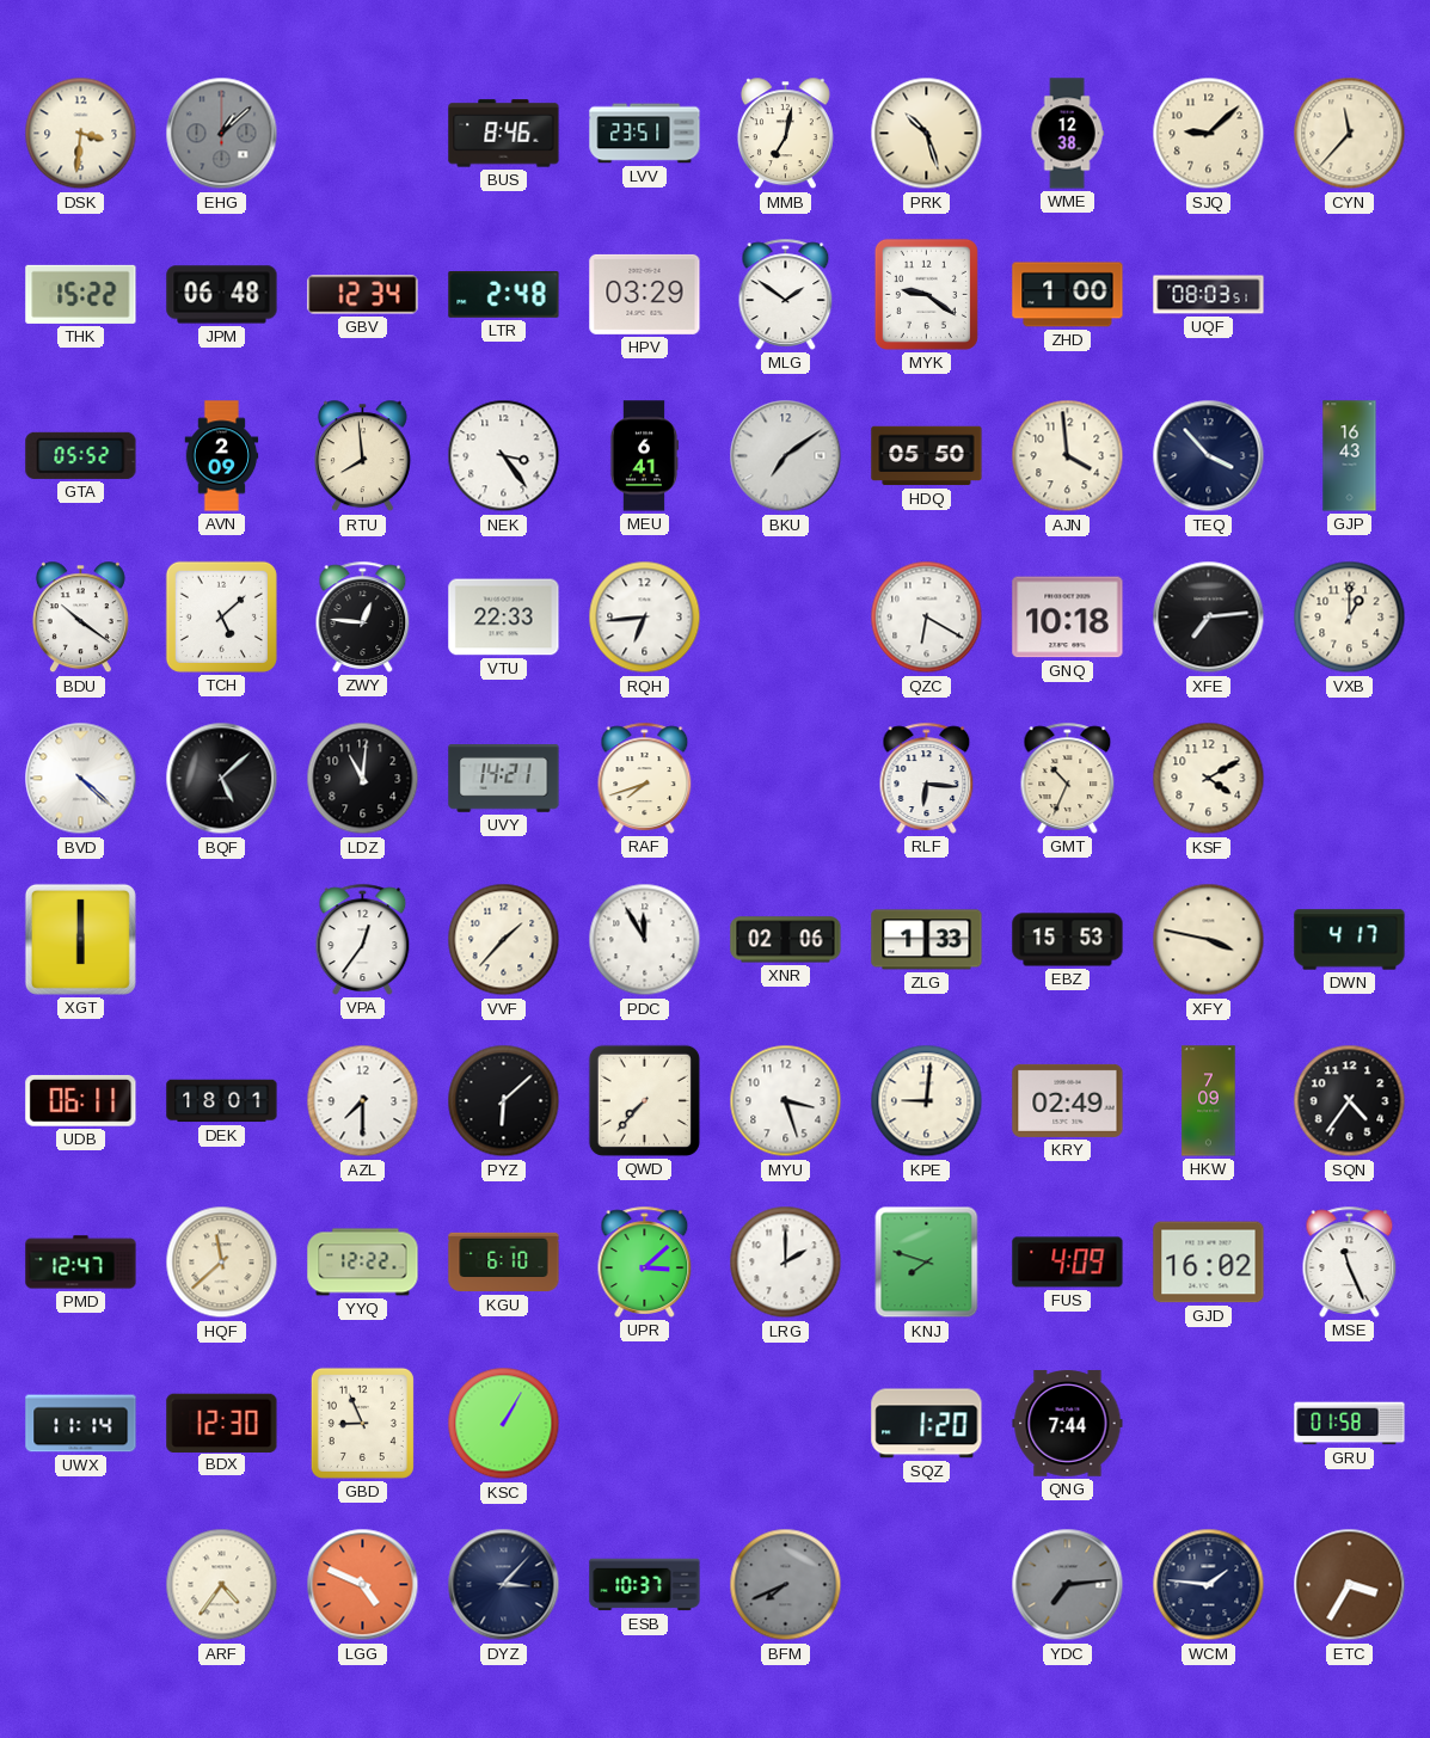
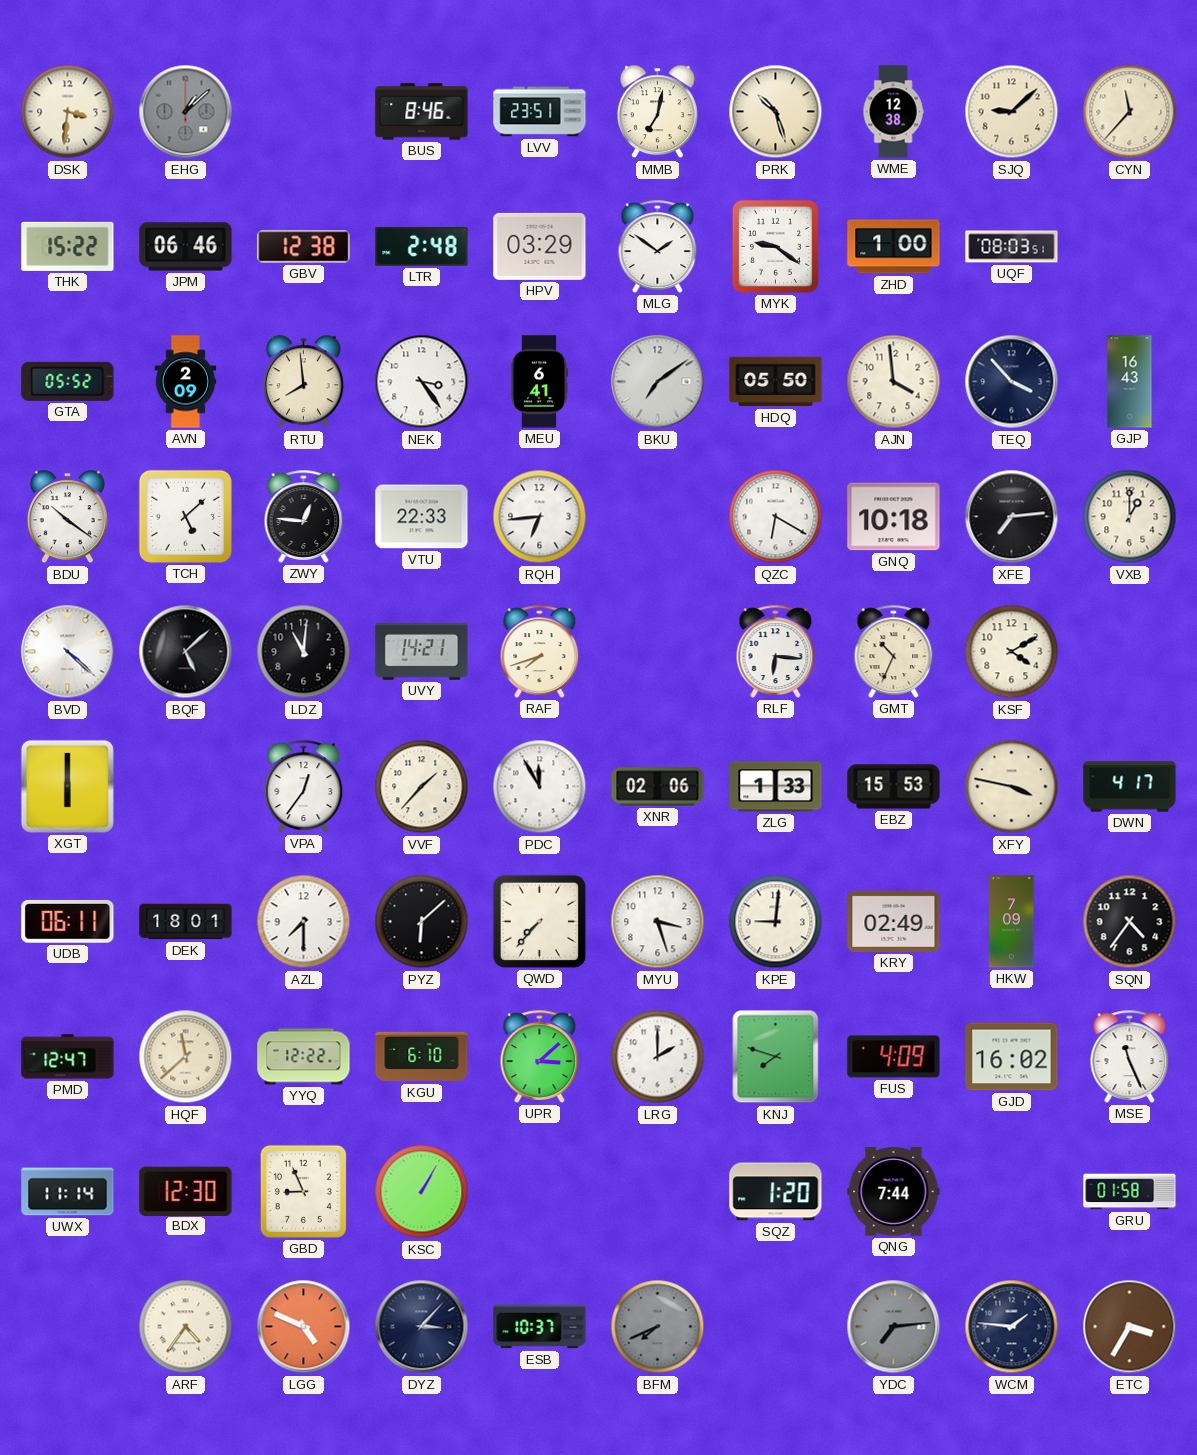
JPM: 06:48 -> 06:46
GBV: 12:34 -> 12:38
